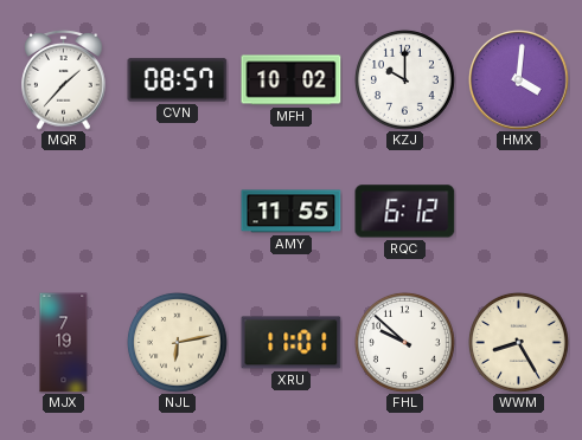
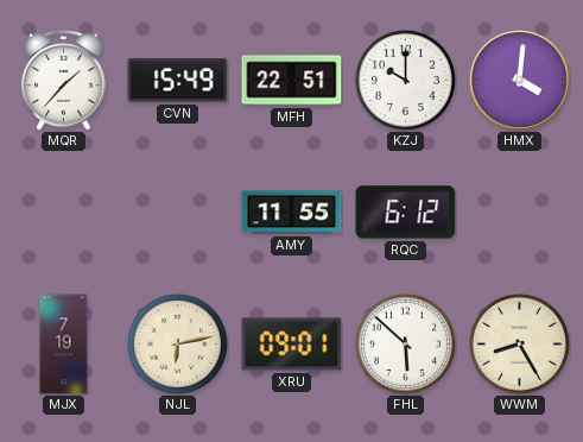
CVN: 08:57 -> 15:49
MFH: 10:02 -> 22:51
XRU: 11:01 -> 09:01
FHL: 9:52 -> 5:52
